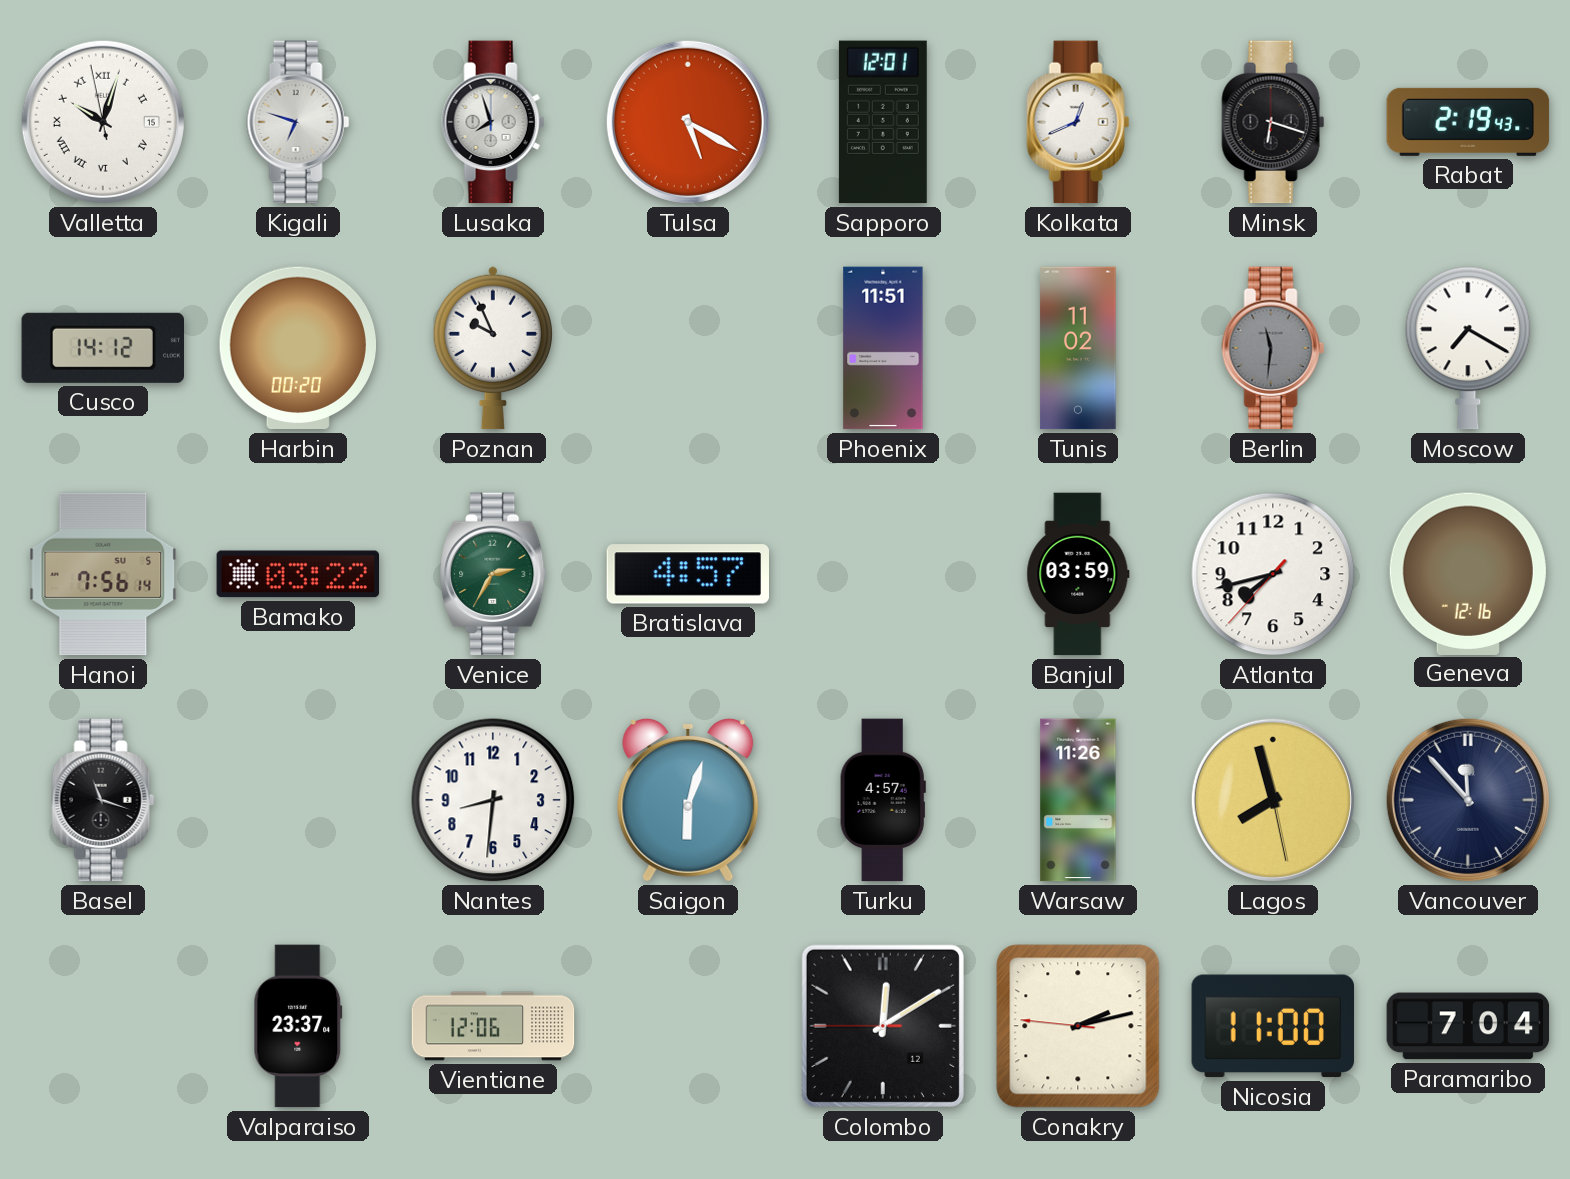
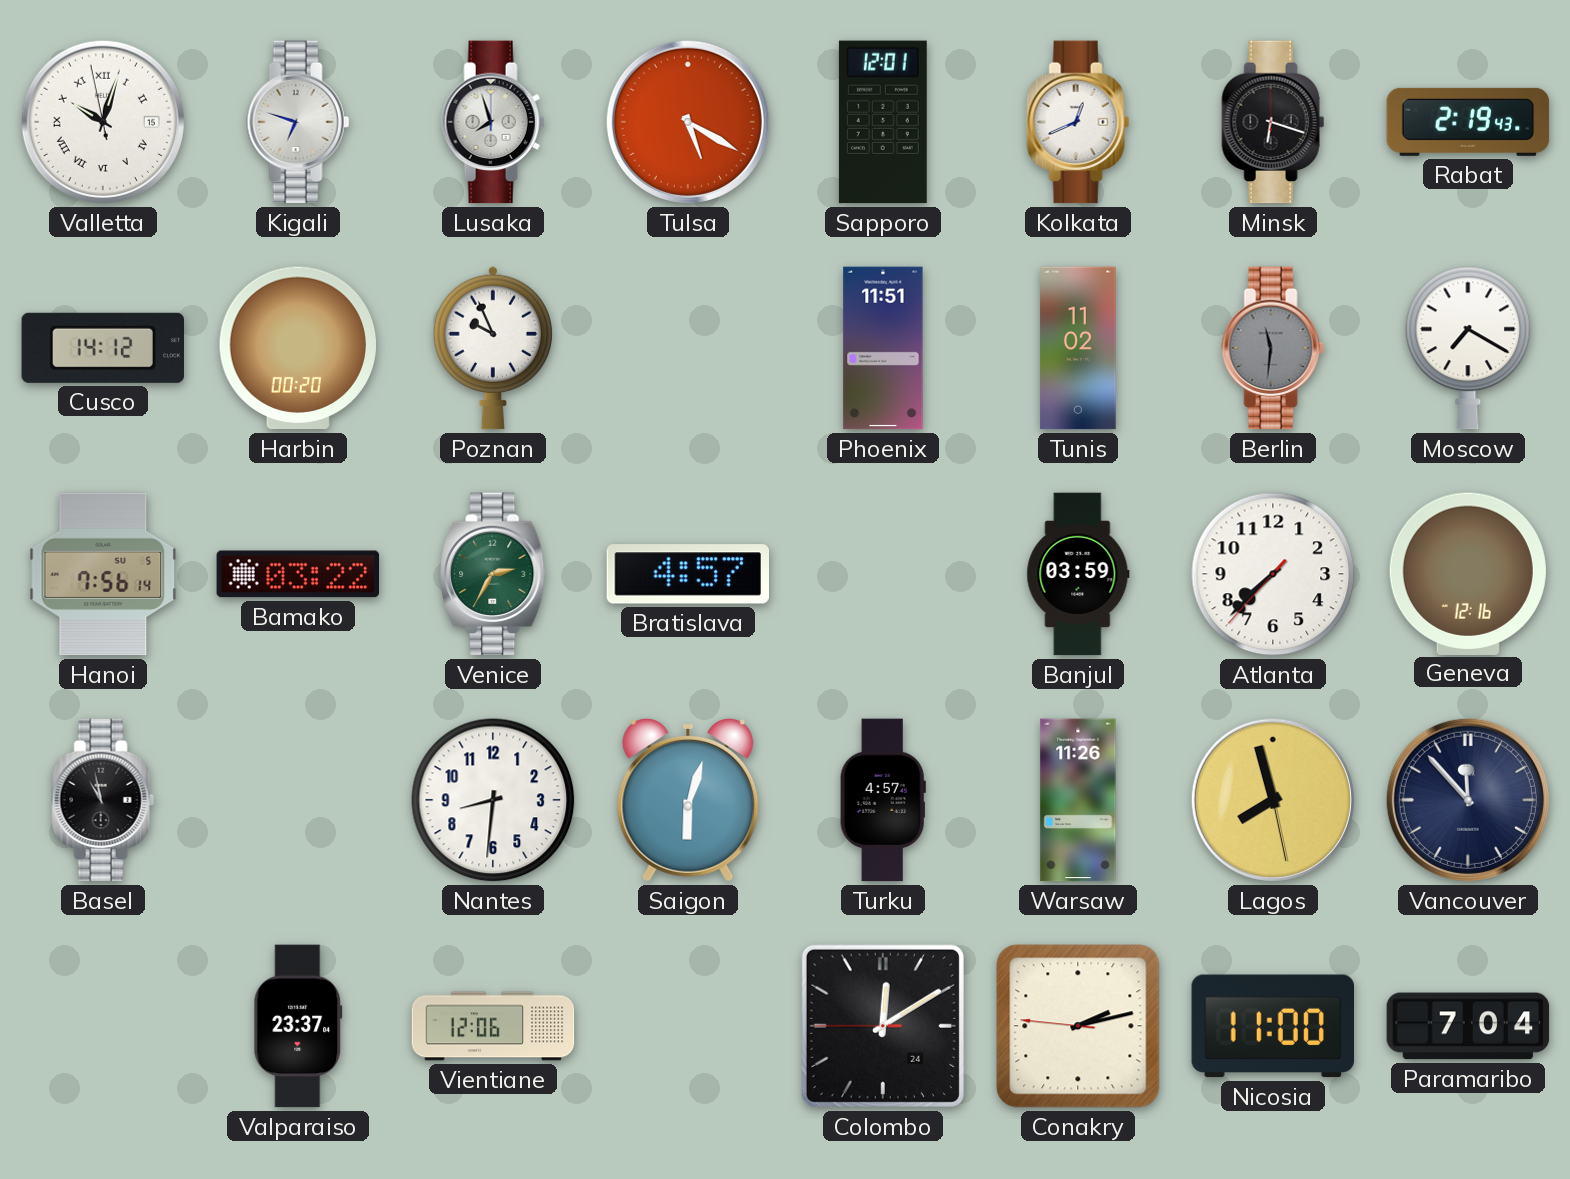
Atlanta: 7:42 -> 7:37
Basel: 11:18 -> 10:58
Colombo date: 12 -> 24
